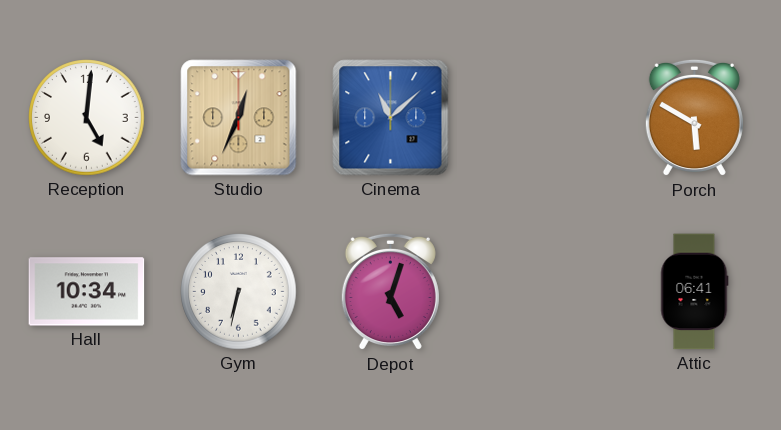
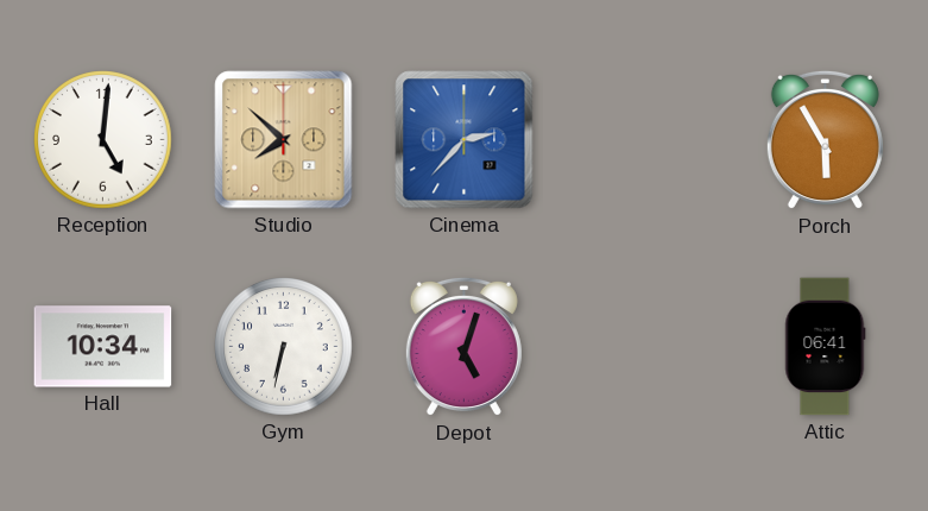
Studio: 12:34 -> 7:52
Cinema: 11:08 -> 2:37
Porch: 5:50 -> 5:55
